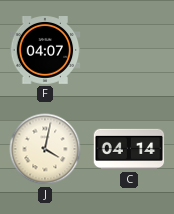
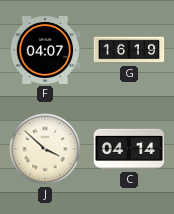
G: none -> 16:19
J: 4:02 -> 3:52
